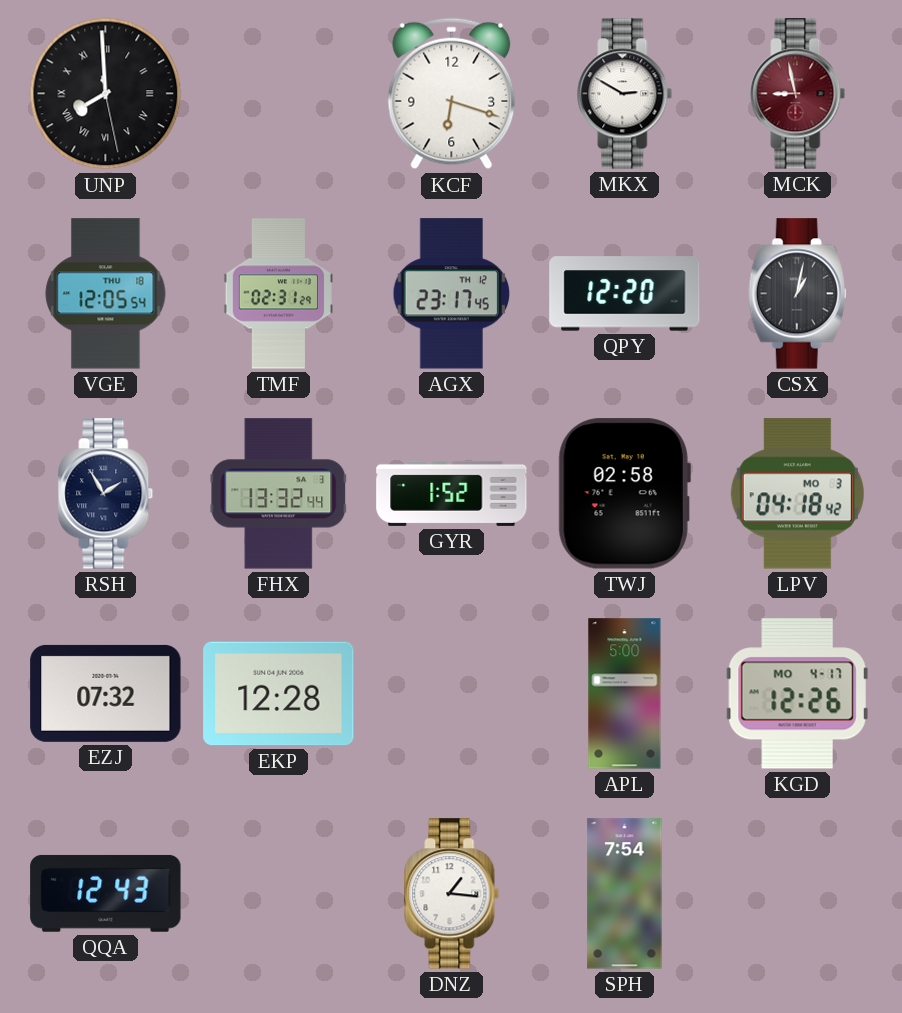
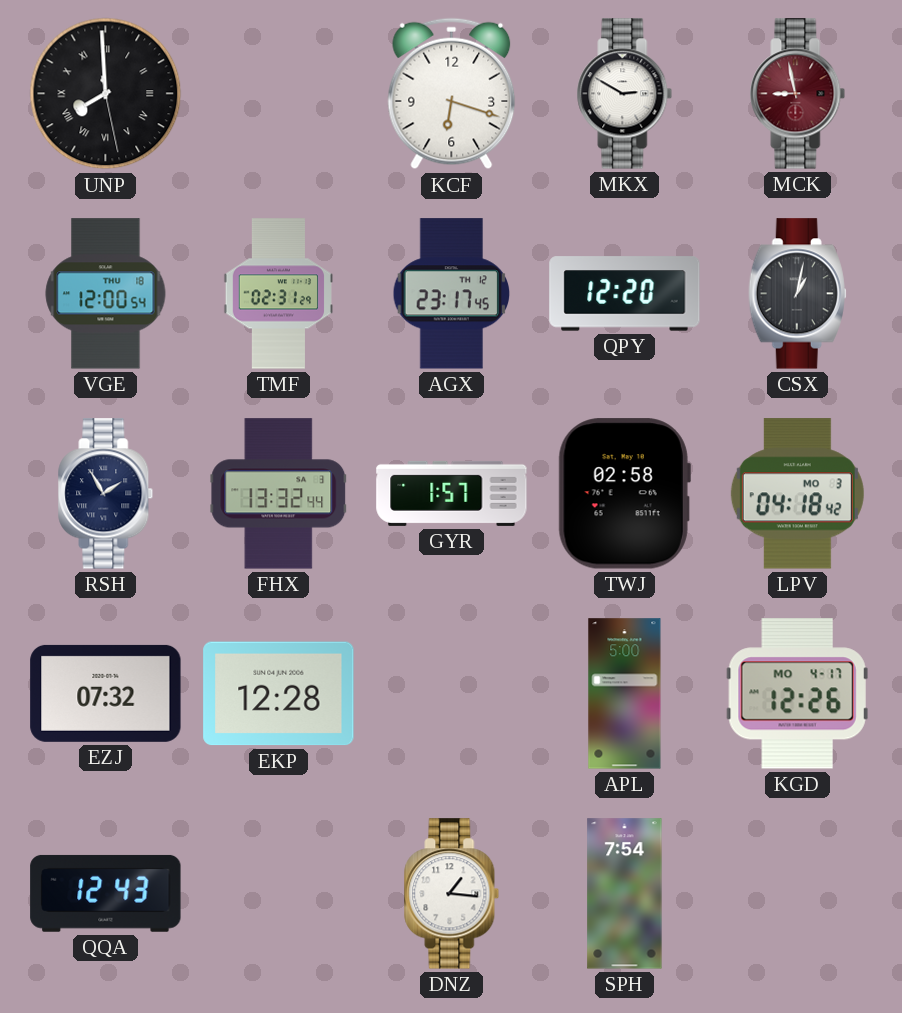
VGE: 12:05 -> 12:00
GYR: 1:52 -> 1:57
